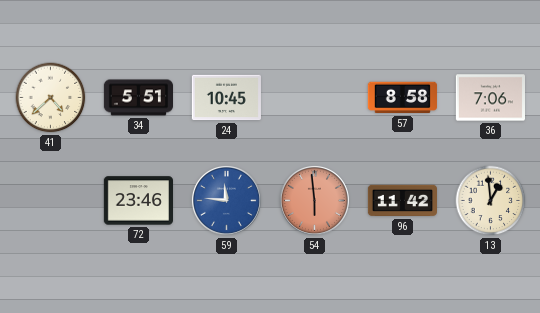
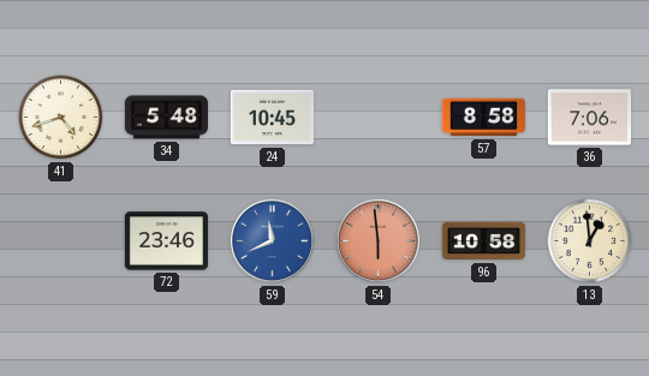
41: 4:38 -> 4:42
34: 5:51 -> 5:48
59: 11:46 -> 11:41
96: 11:42 -> 10:58
